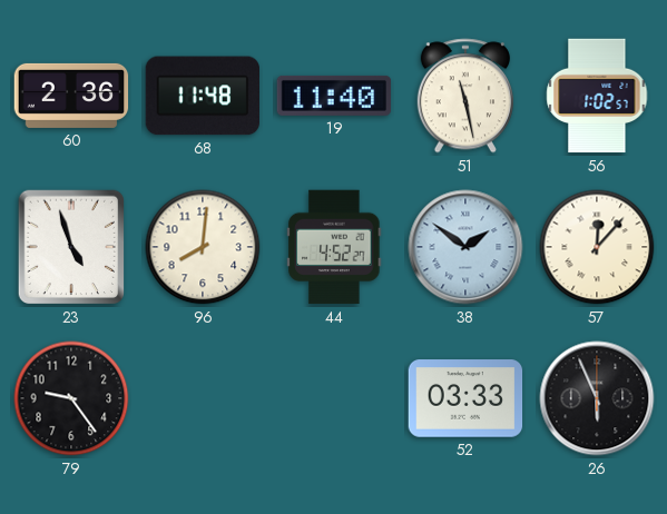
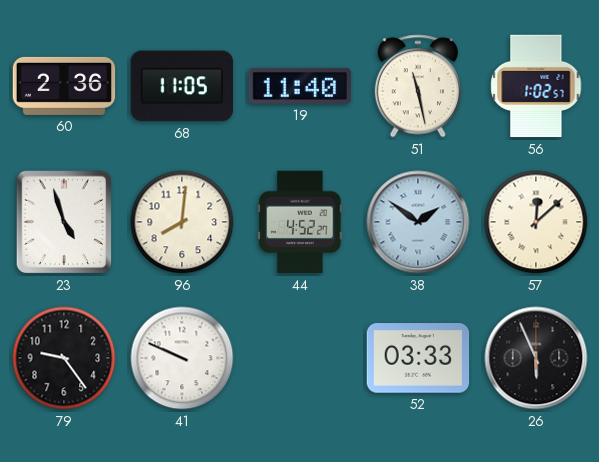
68: 11:48 -> 11:05
57: 12:07 -> 12:08
41: none -> 9:49
